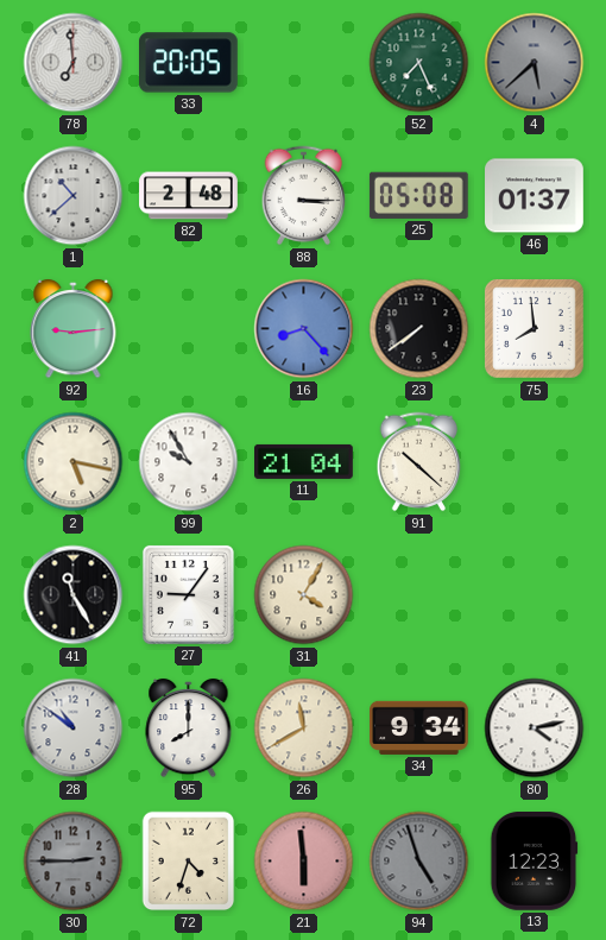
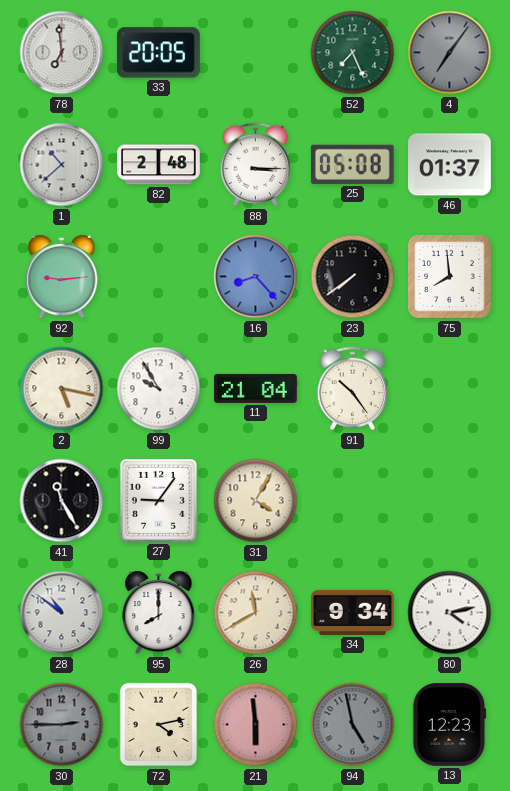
4: 5:38 -> 7:06
91: 10:22 -> 10:24
72: 4:33 -> 4:13
94: 4:57 -> 4:58
